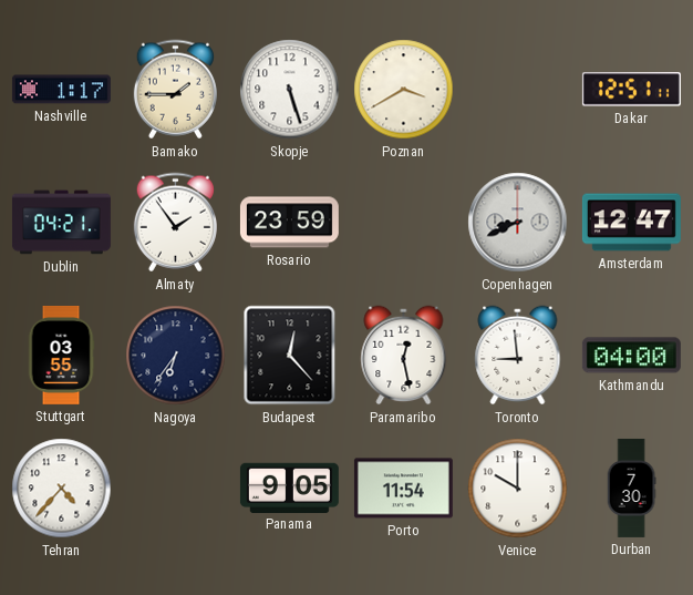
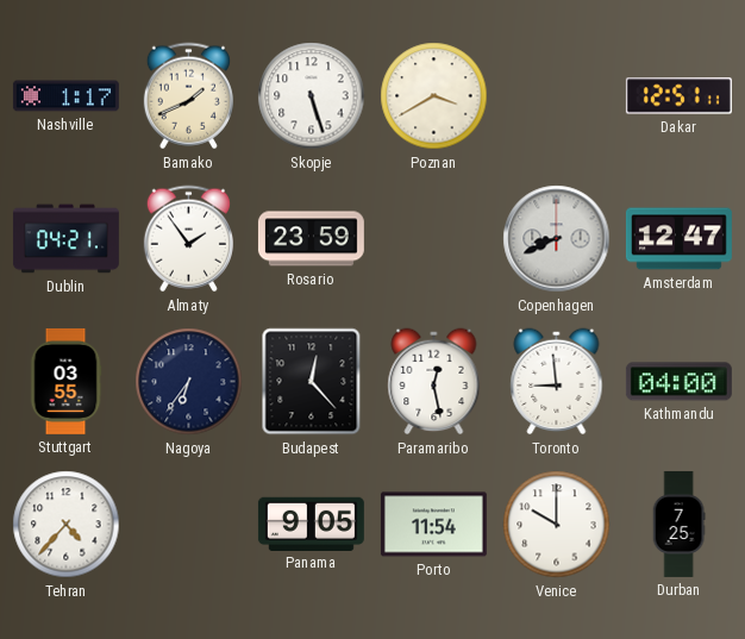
Bamako: 1:45 -> 1:41
Durban: 7:30 -> 7:25
